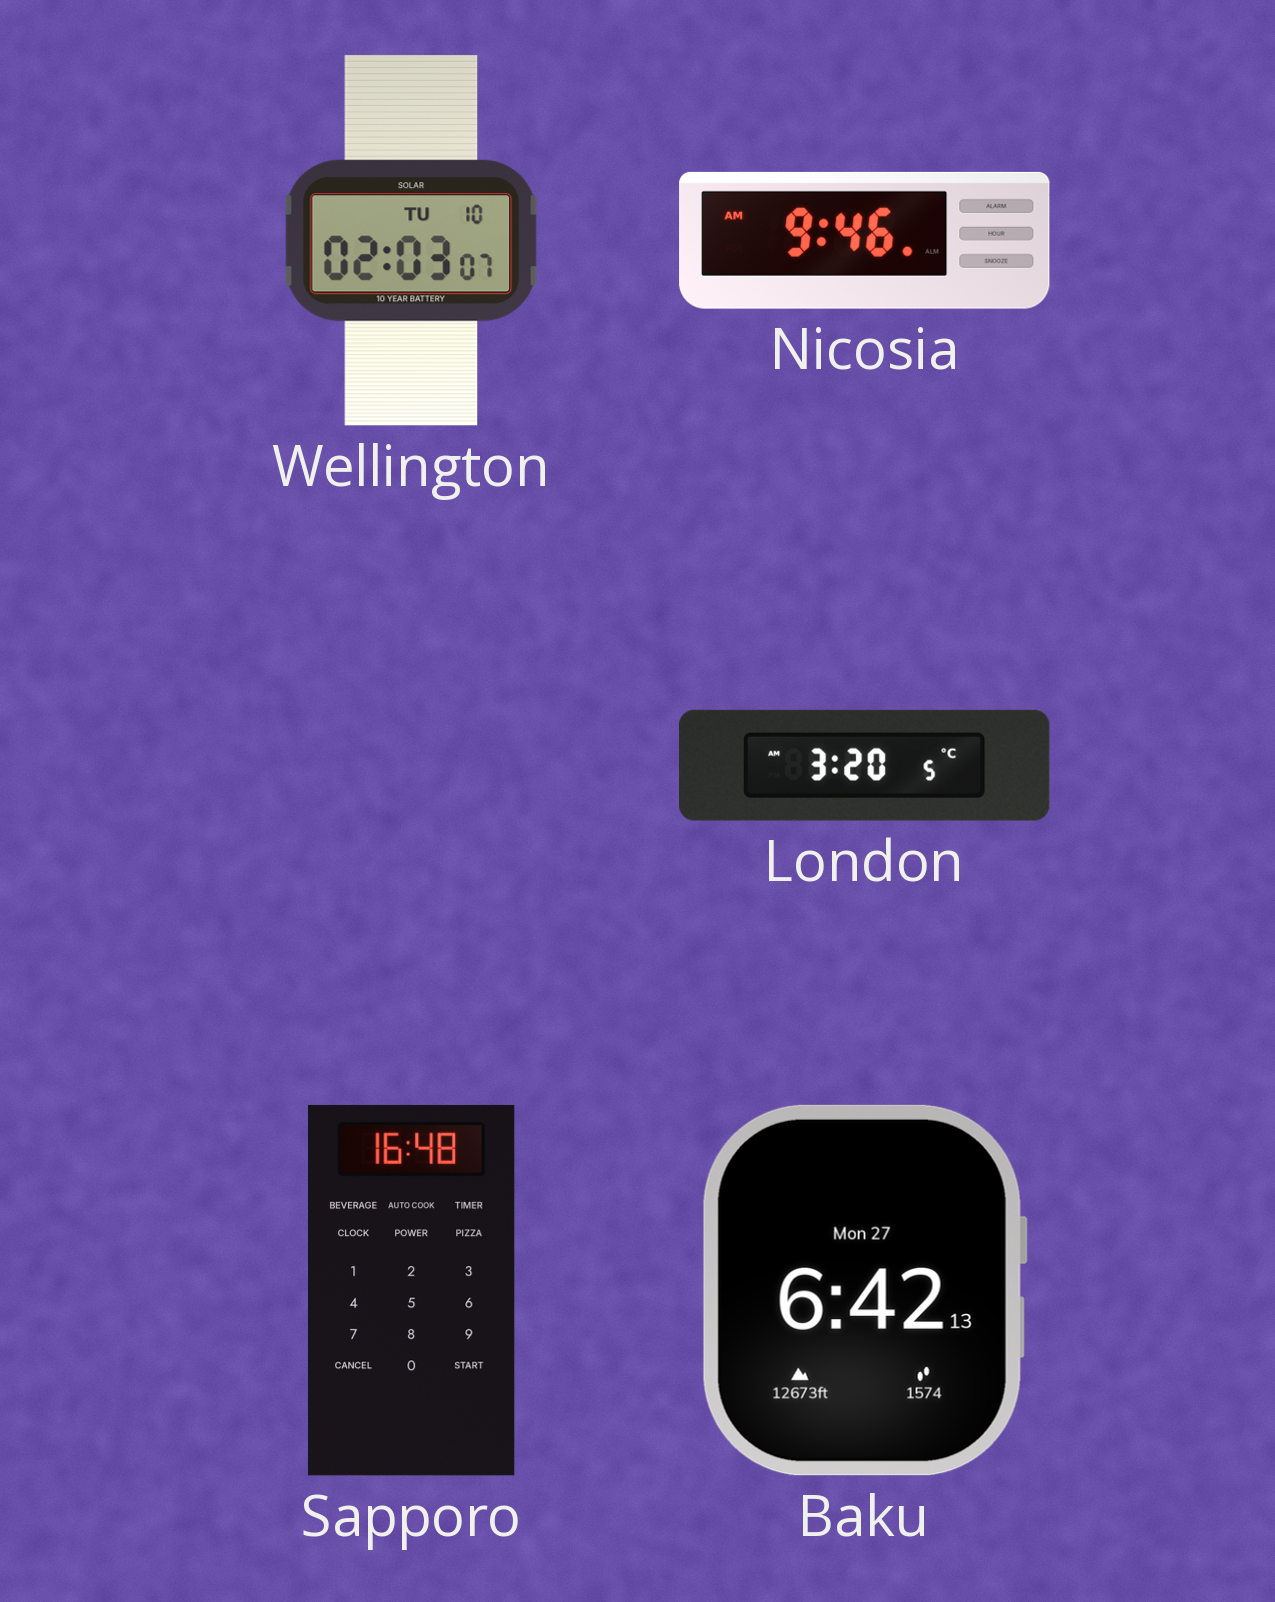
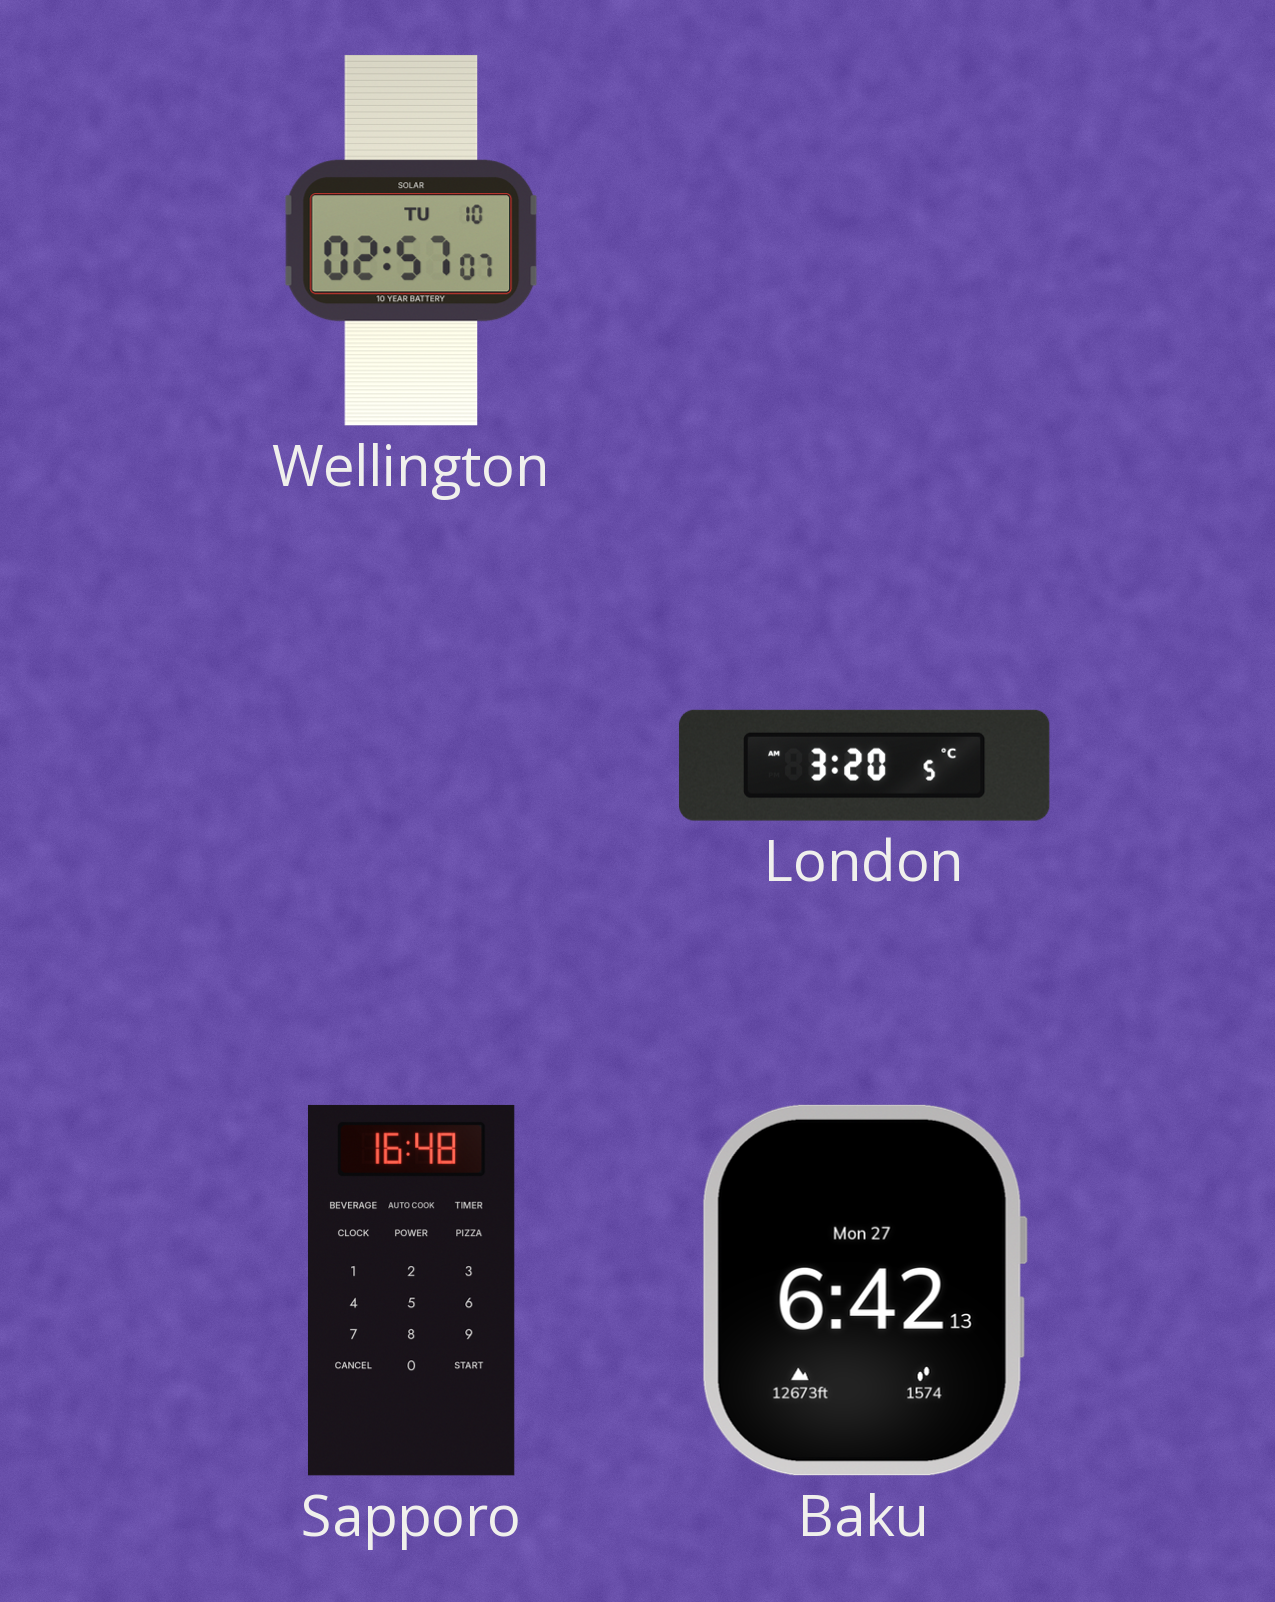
Wellington: 02:03 -> 02:57
Nicosia: 9:46 -> none
